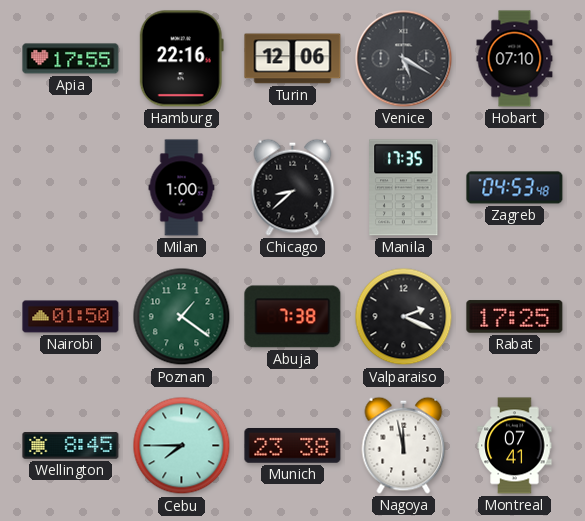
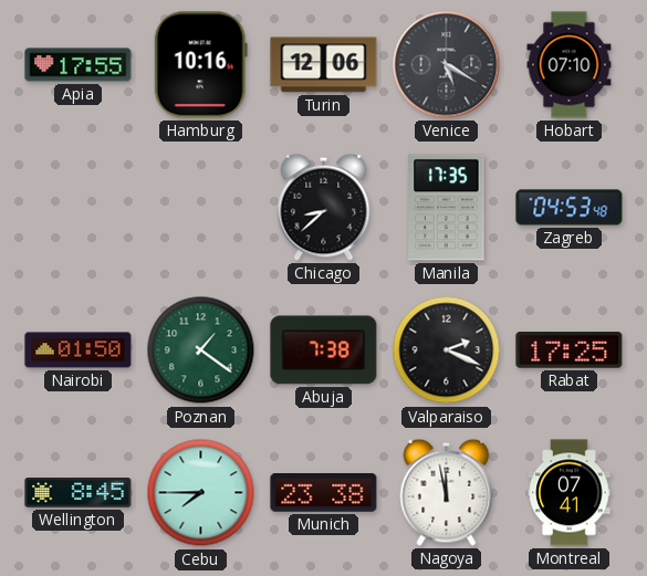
Hamburg: 22:16 -> 10:16
Milan: 1:00 -> none
